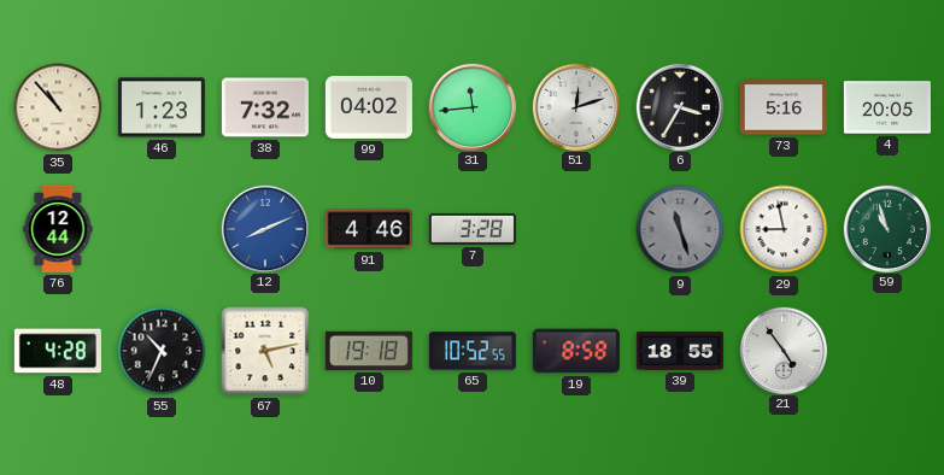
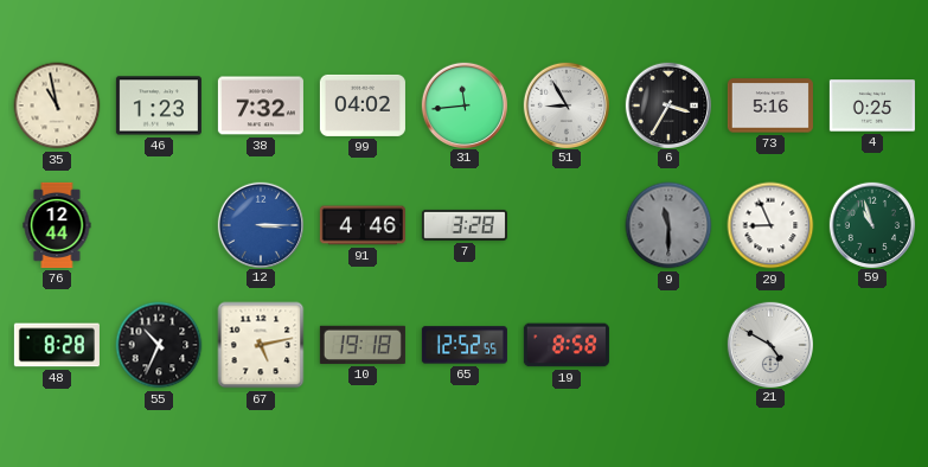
35: 10:53 -> 10:58
51: 12:12 -> 8:55
4: 20:05 -> 0:25
12: 8:11 -> 3:15
9: 11:27 -> 11:30
29: 8:58 -> 8:56
48: 4:28 -> 8:28
65: 10:52 -> 12:52
39: 18:55 -> none
21: 4:54 -> 4:50
